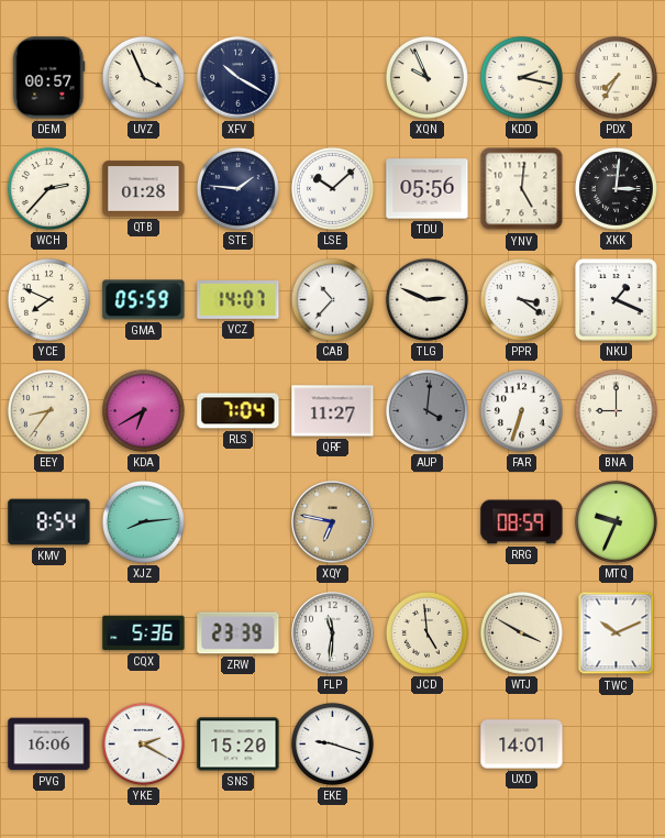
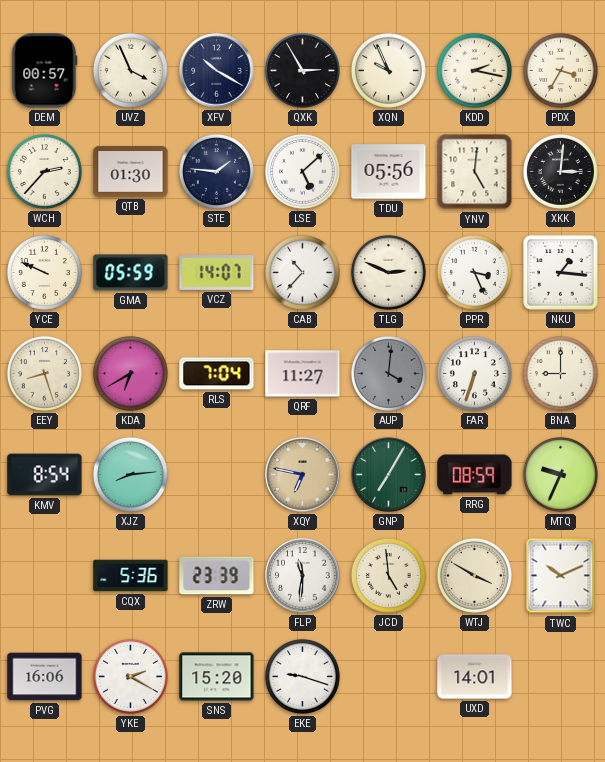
QXK: none -> 2:55
PDX: 7:35 -> 3:35
QTB: 01:28 -> 01:30
LSE: 10:08 -> 5:08
YCE: 7:49 -> 9:49
PPR: 3:21 -> 3:26
NKU: 1:19 -> 1:16
EEY: 8:36 -> 8:27
GNP: none -> 7:05
